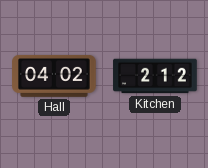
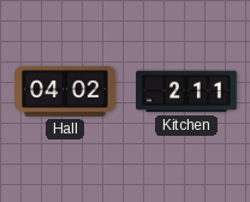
Kitchen: 2:12 -> 2:11
